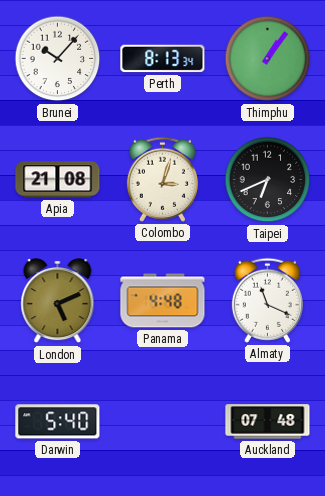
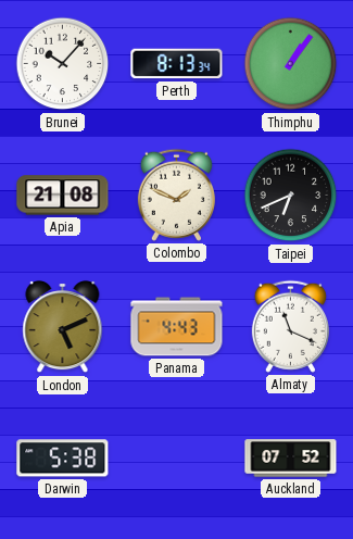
Colombo: 3:03 -> 1:49
Panama: 4:48 -> 4:43
Darwin: 5:40 -> 5:38
Auckland: 07:48 -> 07:52
